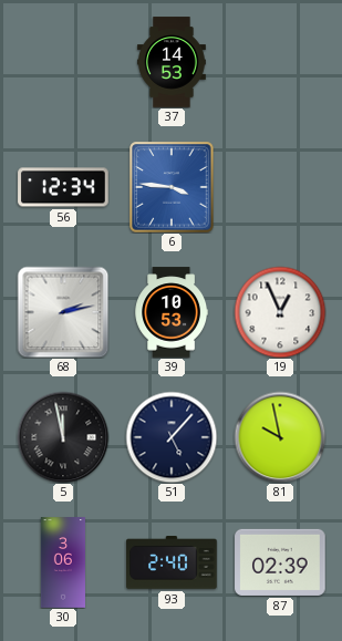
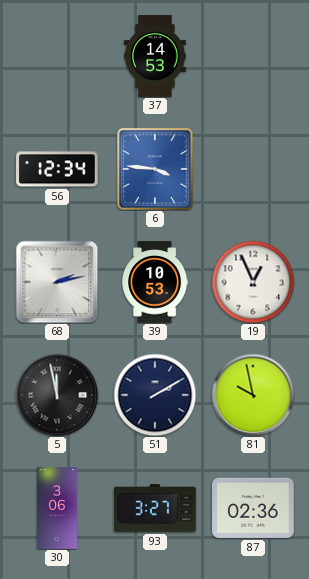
51: 5:07 -> 2:10
93: 2:40 -> 3:27
87: 02:39 -> 02:36
